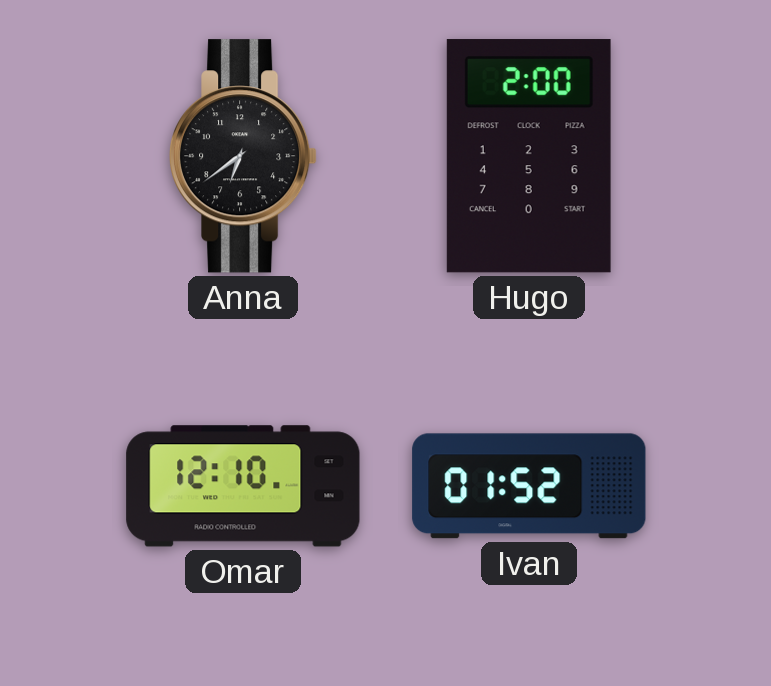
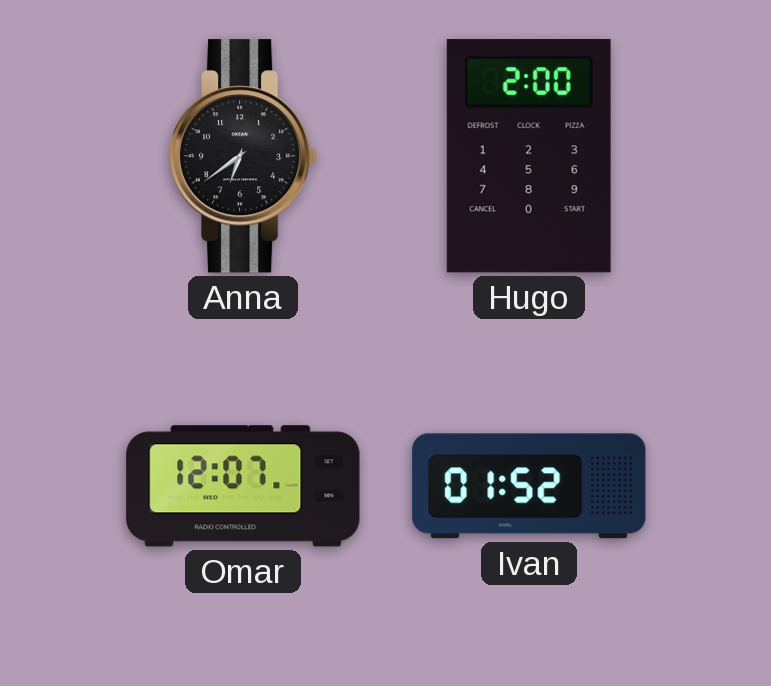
Omar: 12:10 -> 12:07
